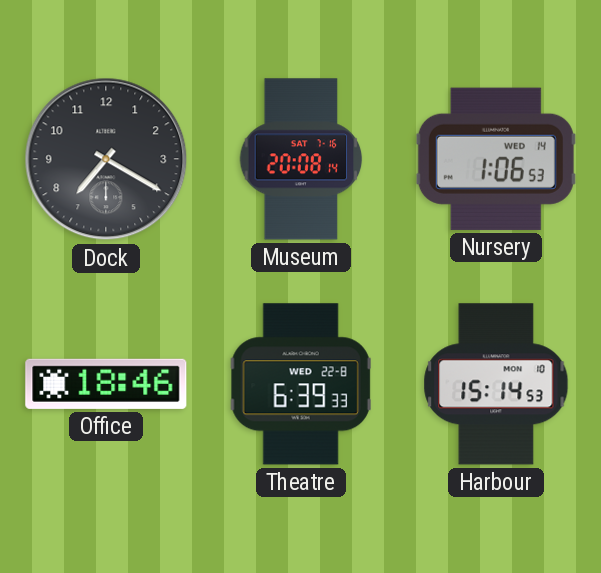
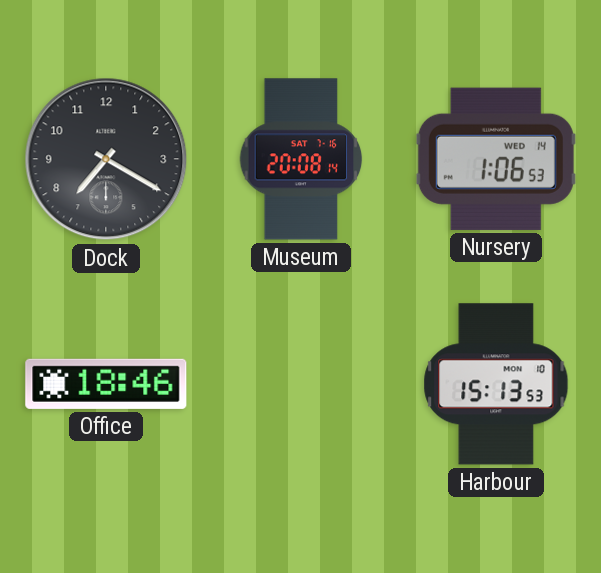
Theatre: 6:39 -> none
Harbour: 15:14 -> 15:13
